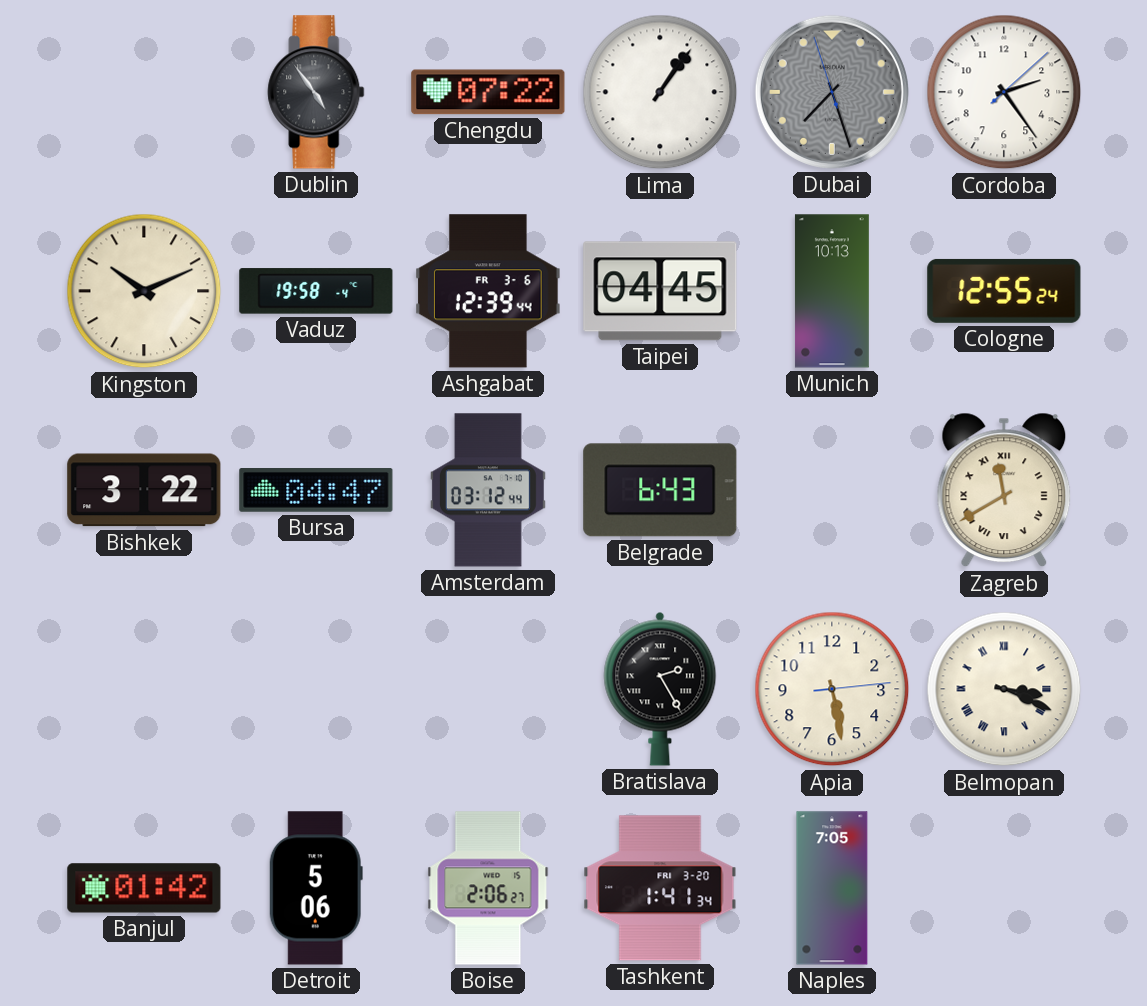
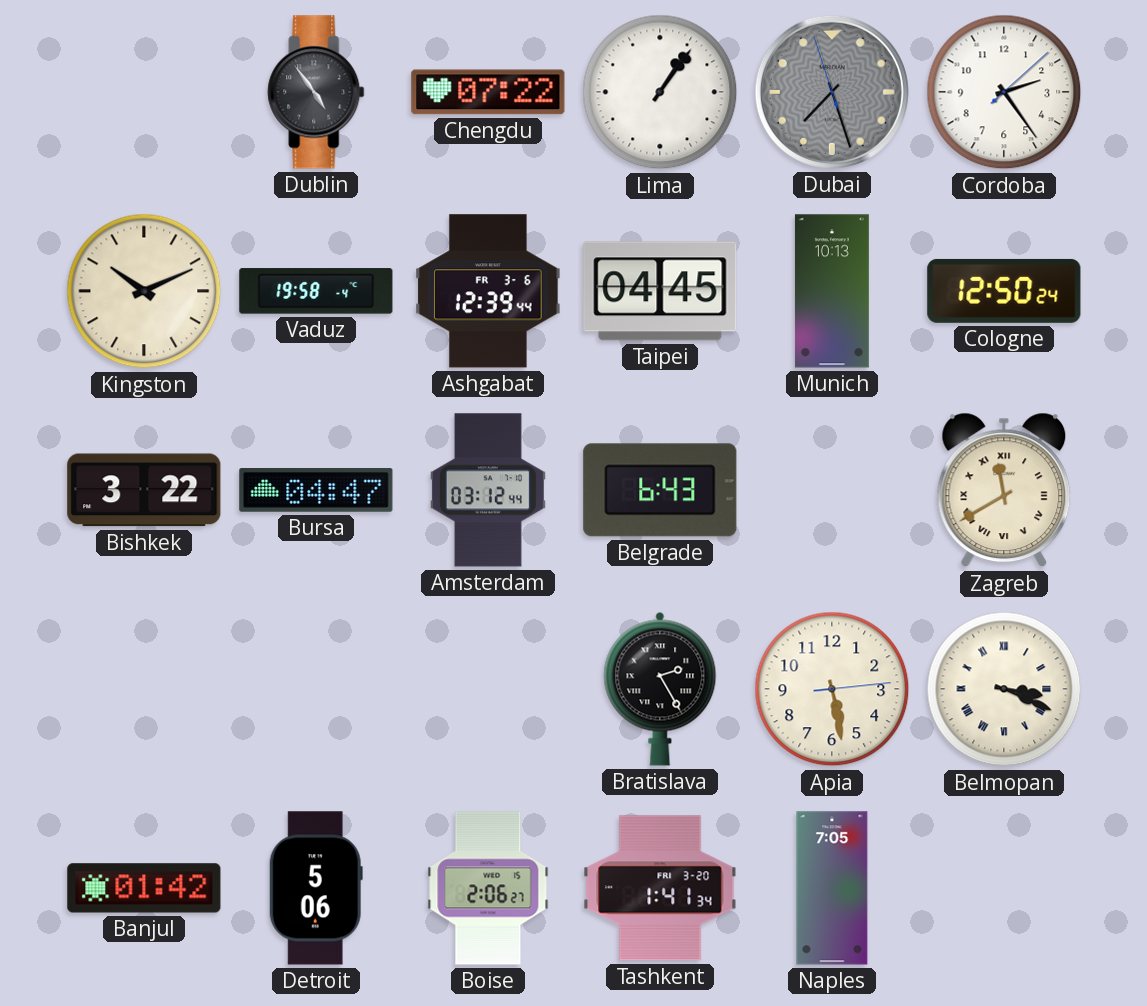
Cologne: 12:55 -> 12:50
